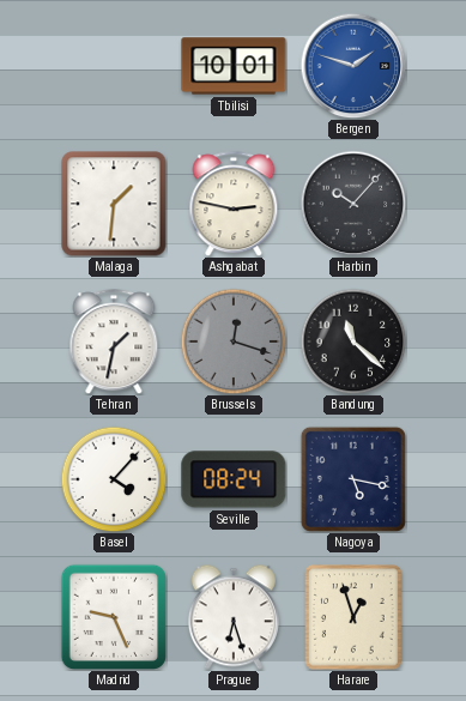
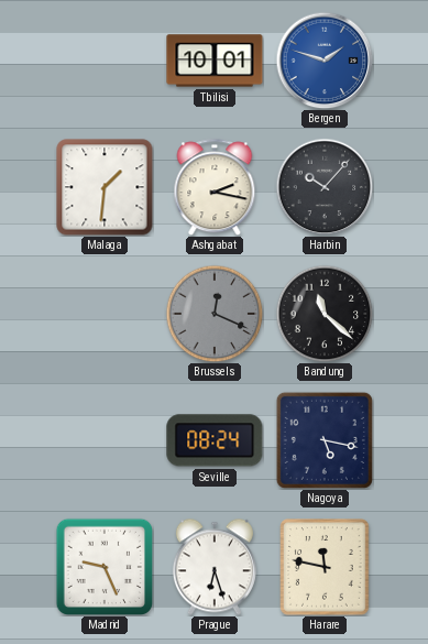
Ashgabat: 2:47 -> 2:17
Tehran: 1:32 -> none
Brussels: 12:18 -> 12:19
Basel: 4:07 -> none
Harare: 12:57 -> 11:47
